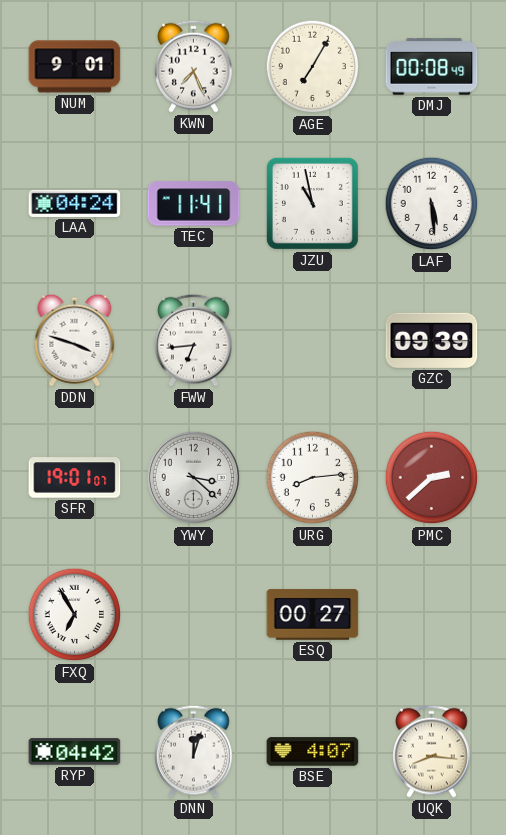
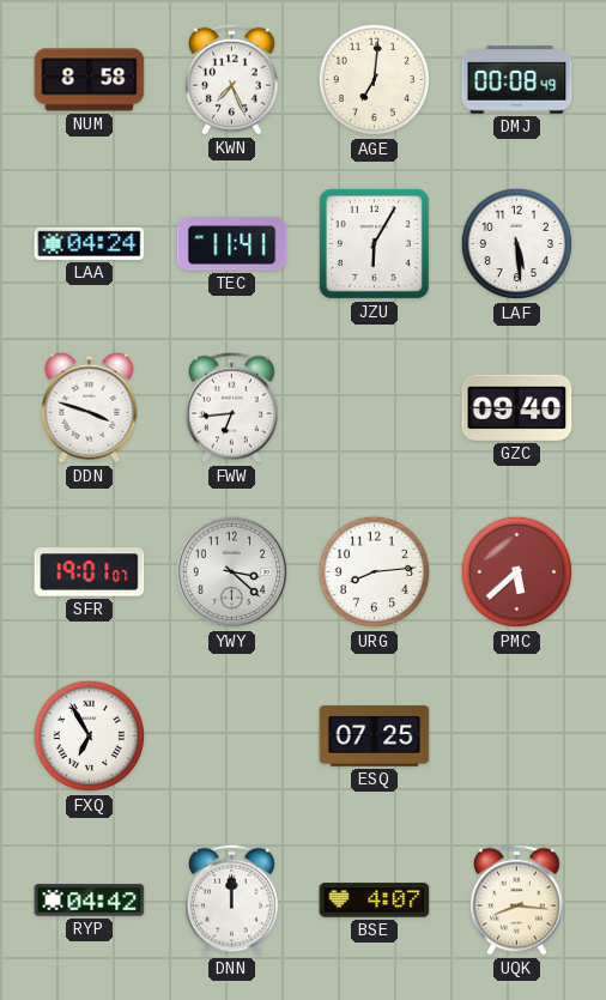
NUM: 9:01 -> 8:58
AGE: 7:05 -> 7:01
JZU: 10:58 -> 6:05
GZC: 09:39 -> 09:40
PMC: 2:38 -> 5:38
ESQ: 00:27 -> 07:25
DNN: 12:03 -> 12:00
